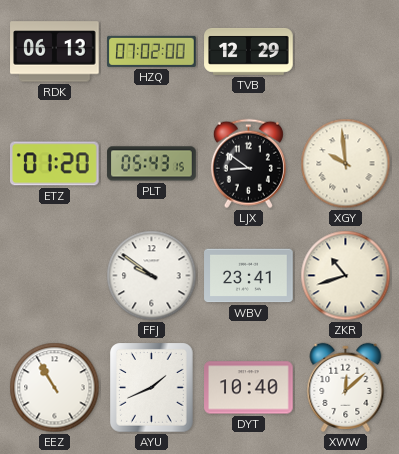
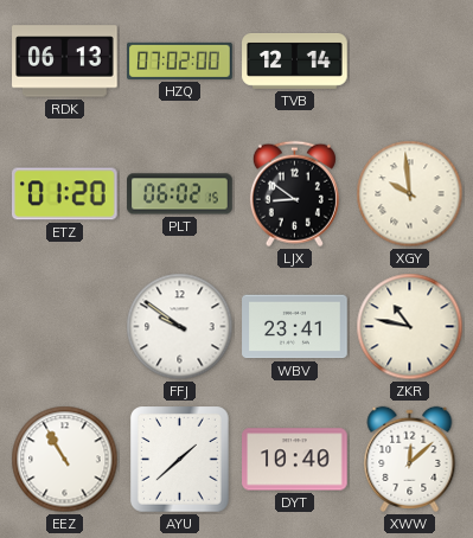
TVB: 12:29 -> 12:14
PLT: 05:43 -> 06:02
ZKR: 10:42 -> 10:47
AYU: 1:41 -> 1:38
